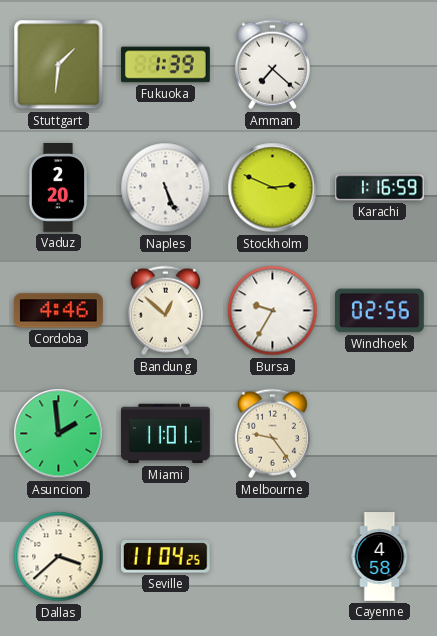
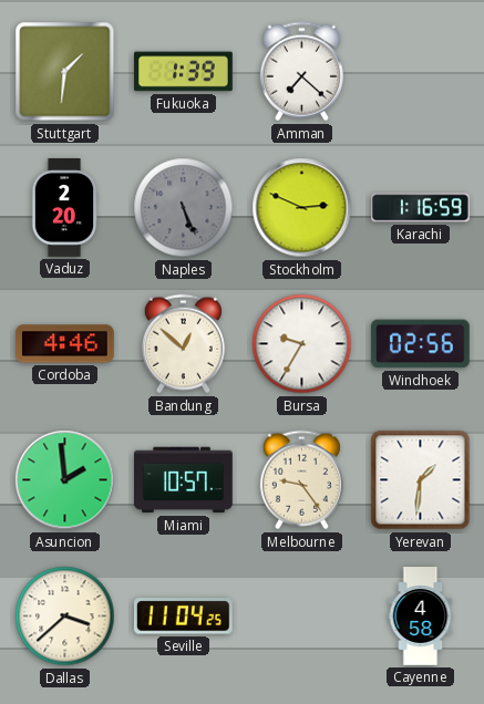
Naples dial: white -> grey
Miami: 11:01 -> 10:57
Yerevan: none -> 1:31
